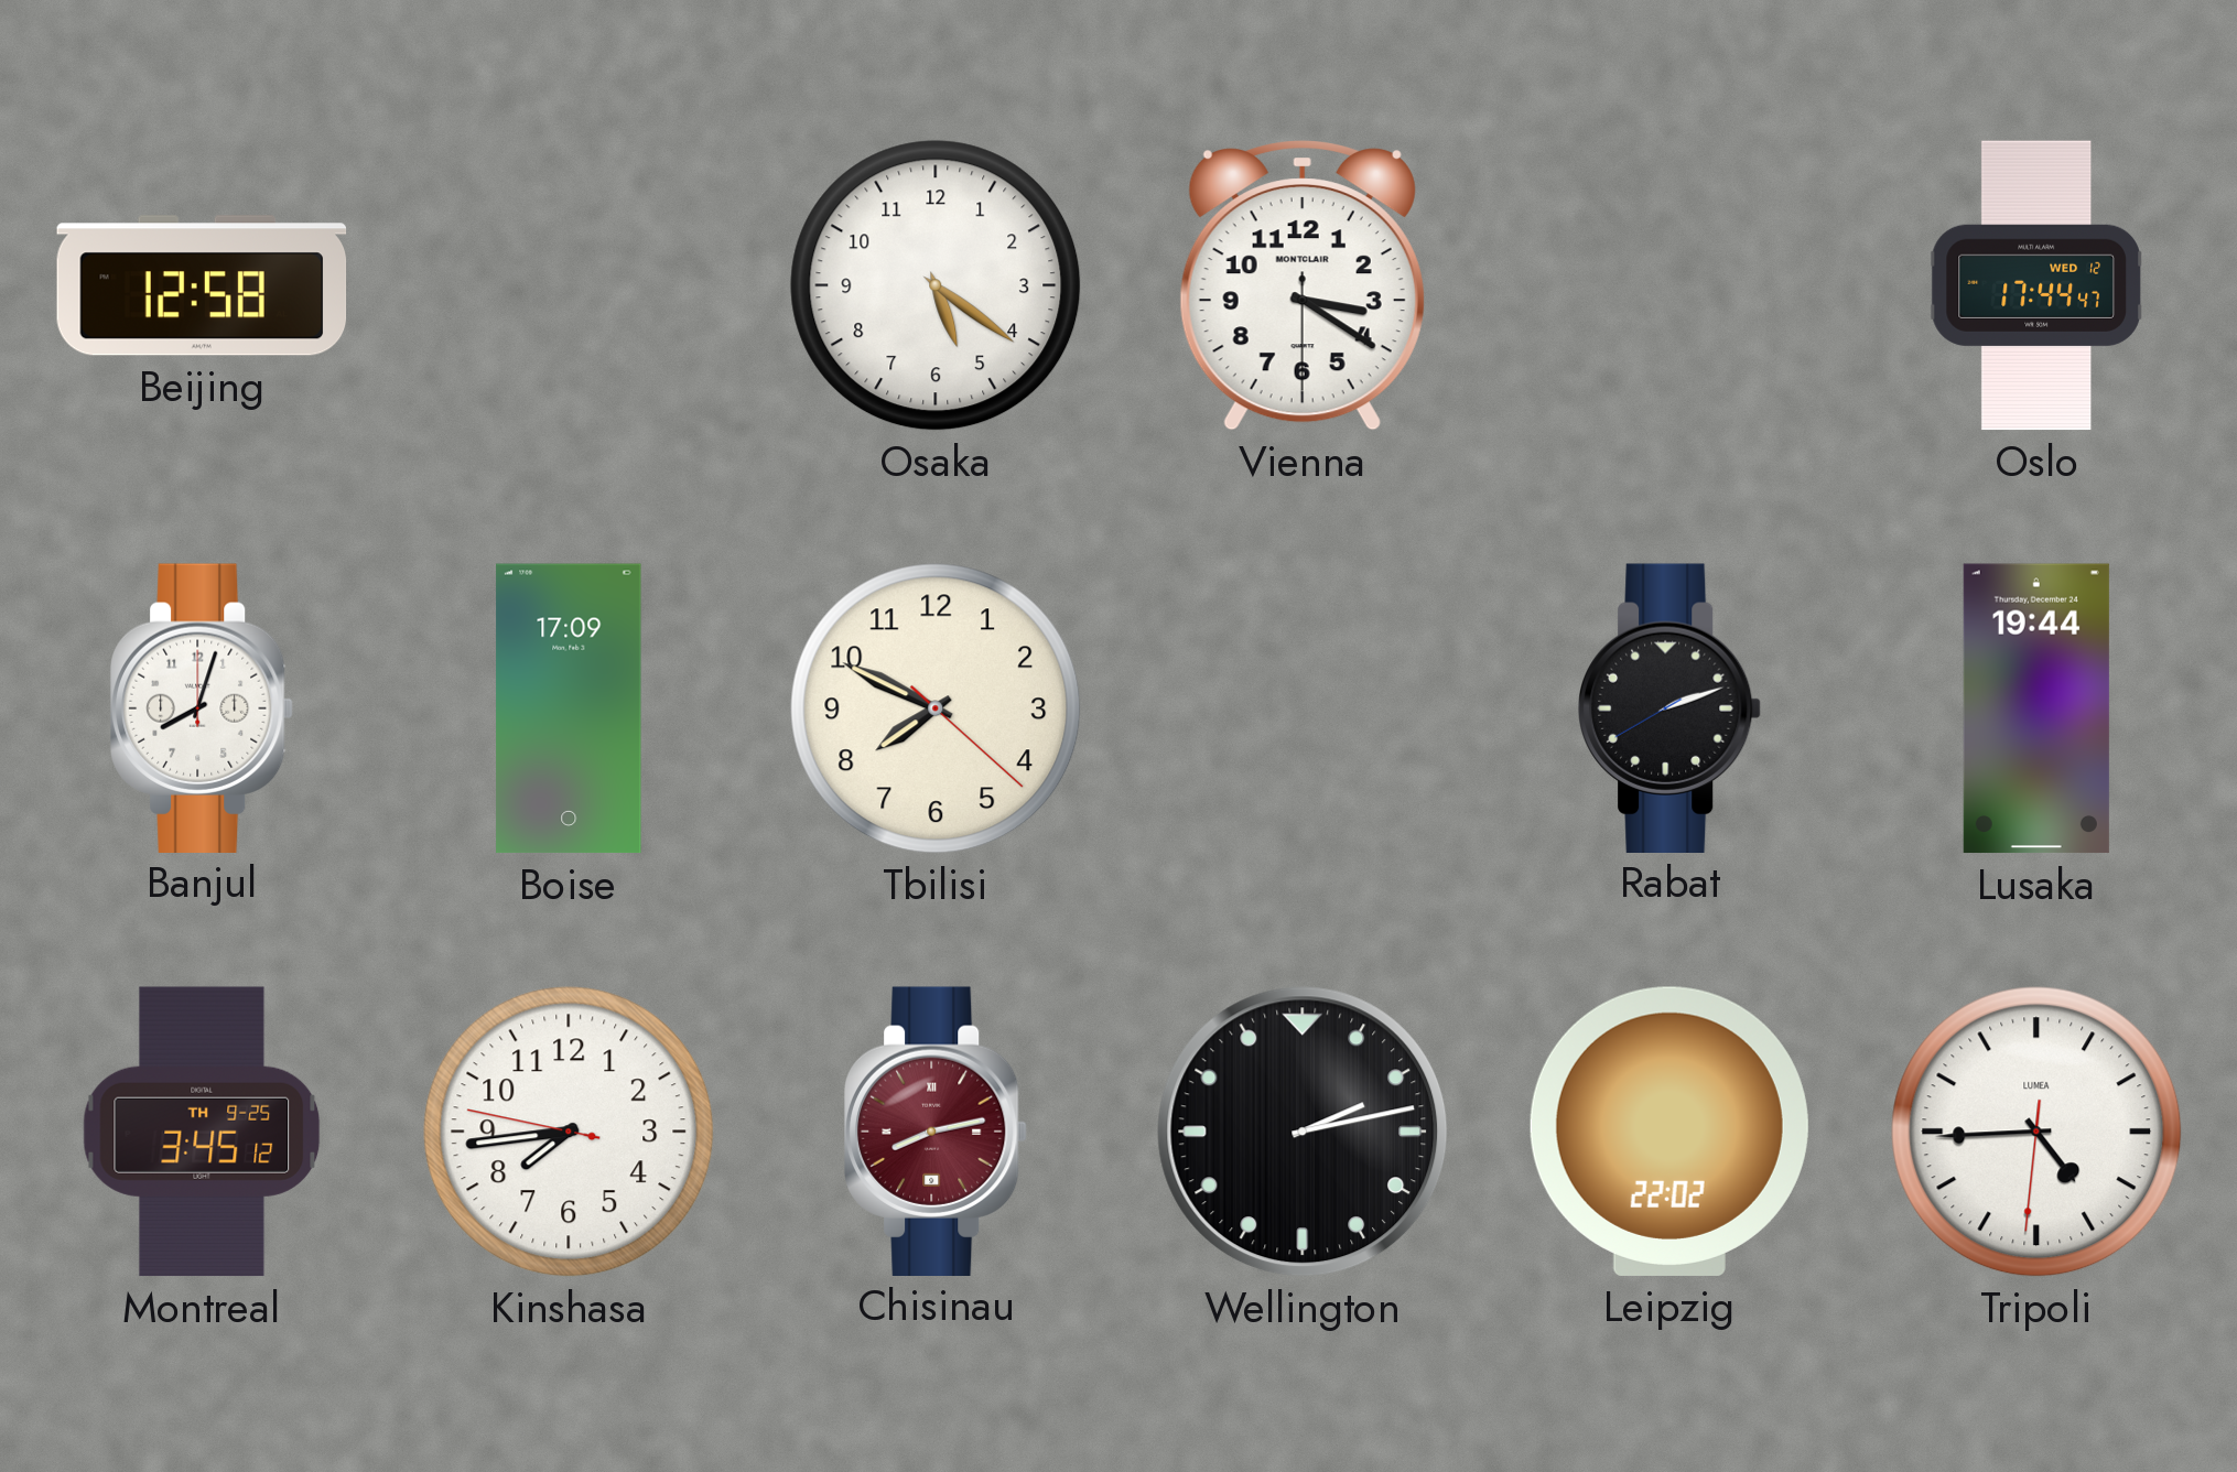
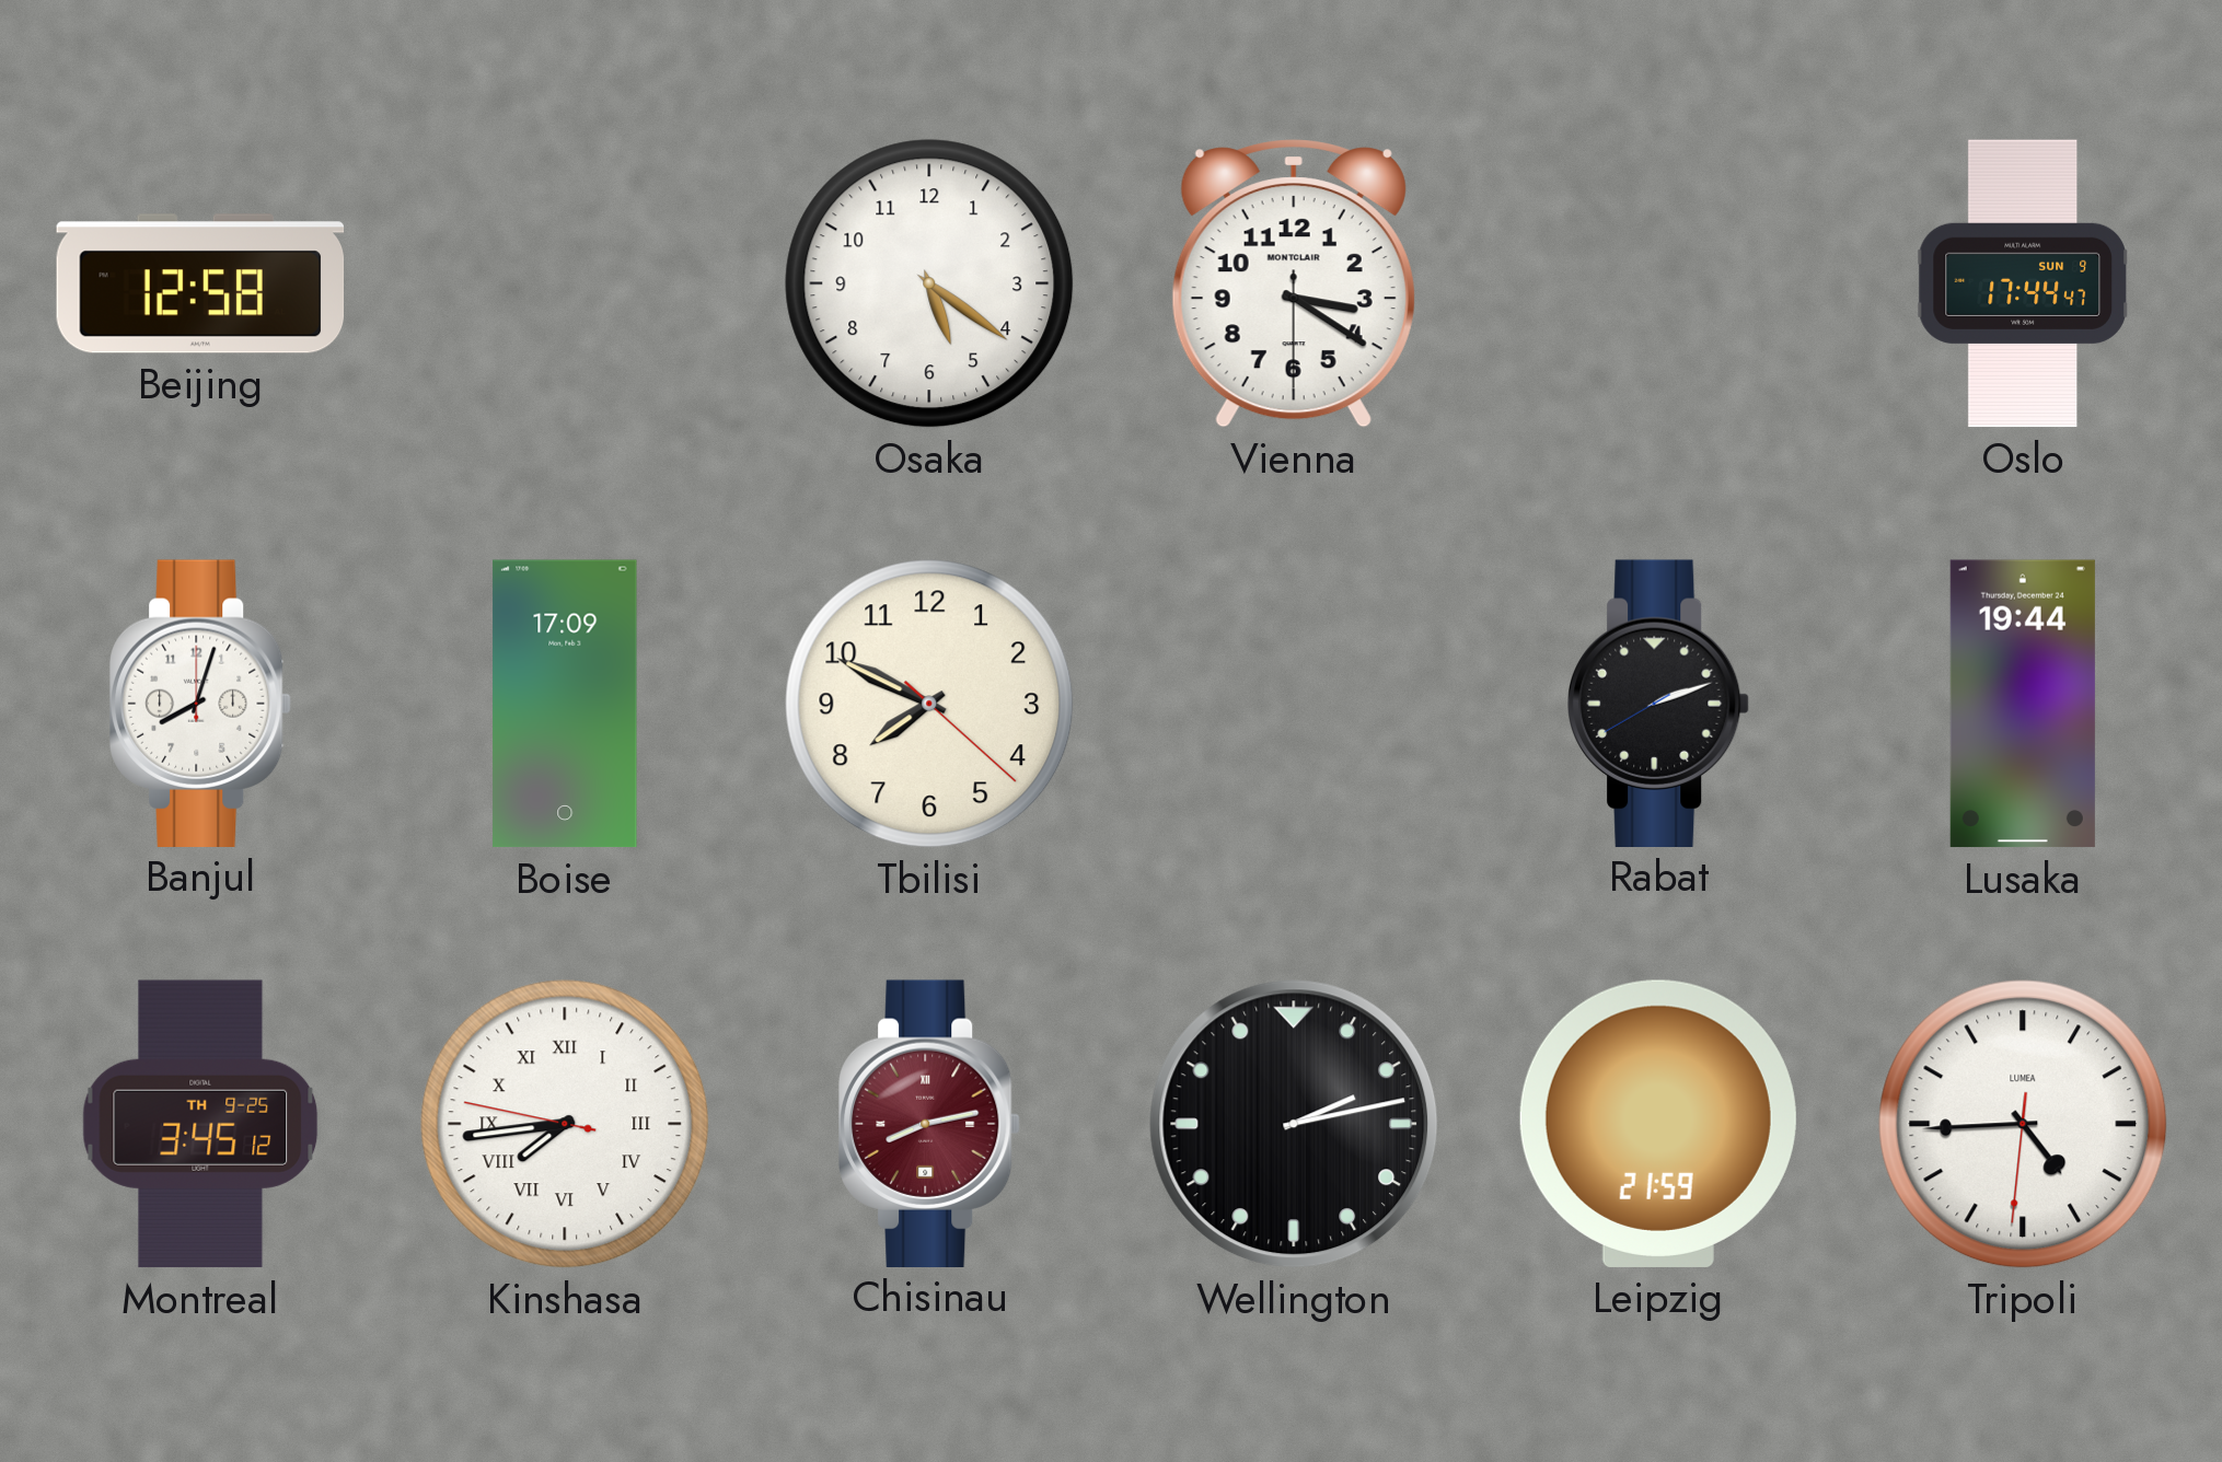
Oslo date: WED 12 -> SUN 9
Kinshasa numerals: Arabic -> Roman
Leipzig: 22:02 -> 21:59
